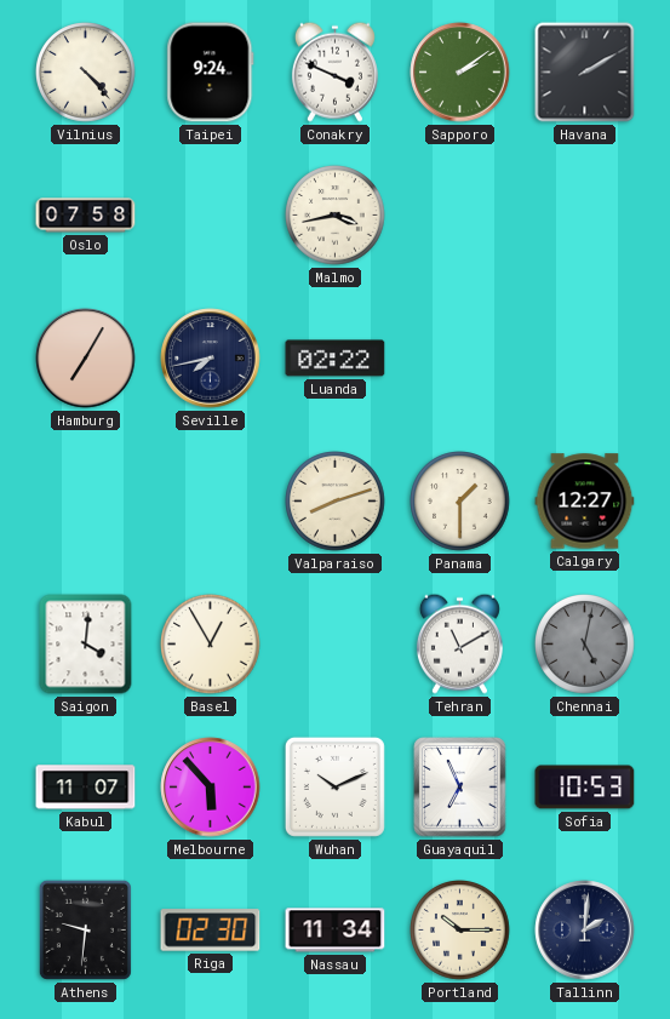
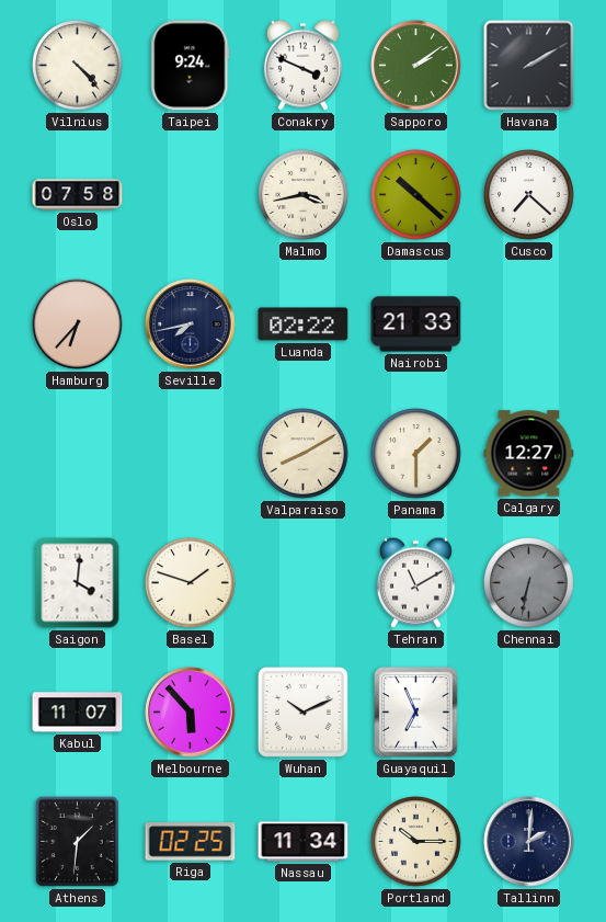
Damascus: none -> 10:22
Cusco: none -> 7:22
Hamburg: 7:05 -> 6:37
Nairobi: none -> 21:33
Valparaiso: 8:12 -> 8:10
Basel: 12:55 -> 1:48
Chennai: 5:02 -> 6:32
Sofia: 10:53 -> none
Athens: 9:31 -> 1:31
Riga: 02:30 -> 02:25
